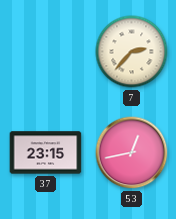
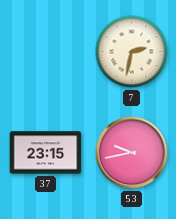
7: 2:37 -> 2:32
53: 12:43 -> 9:43
